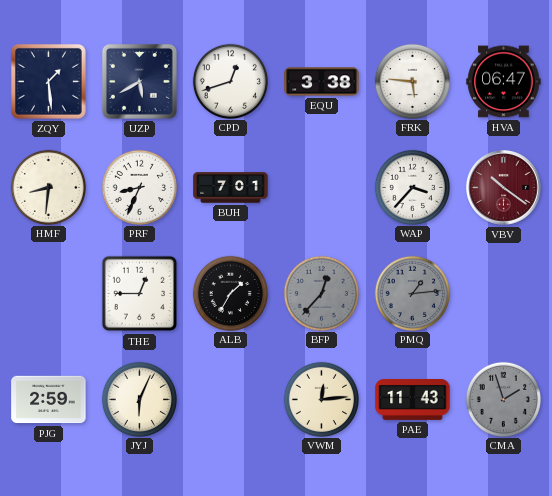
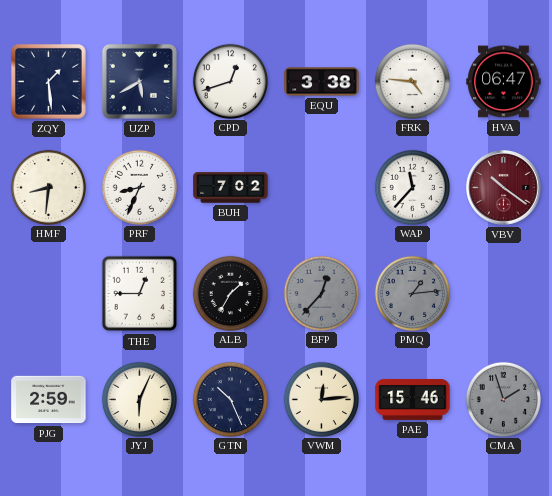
FRK: 5:46 -> 4:46
BUH: 7:01 -> 7:02
WAP: 3:37 -> 11:37
GTN: none -> 10:26
PAE: 11:43 -> 15:46
